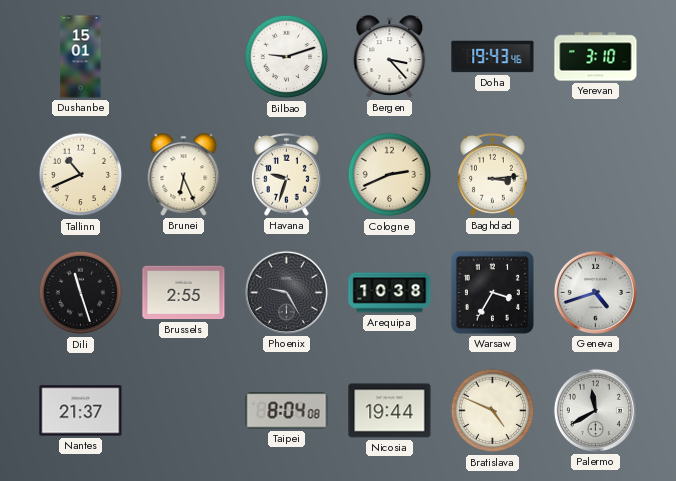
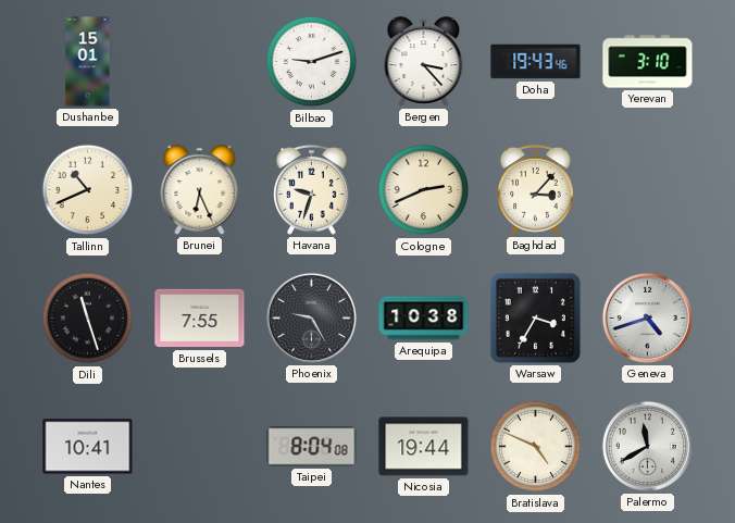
Baghdad: 3:14 -> 3:07
Brussels: 2:55 -> 7:55
Nantes: 21:37 -> 10:41
